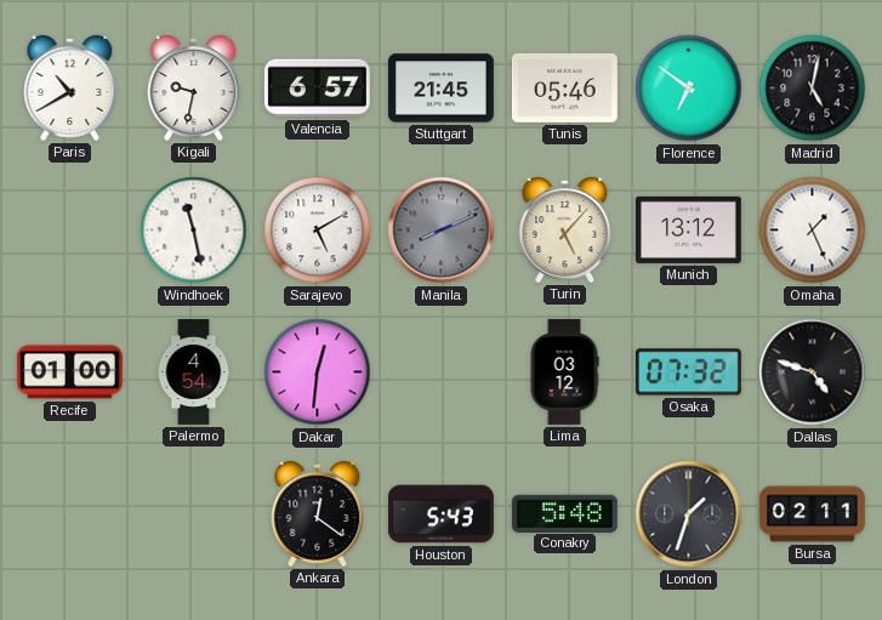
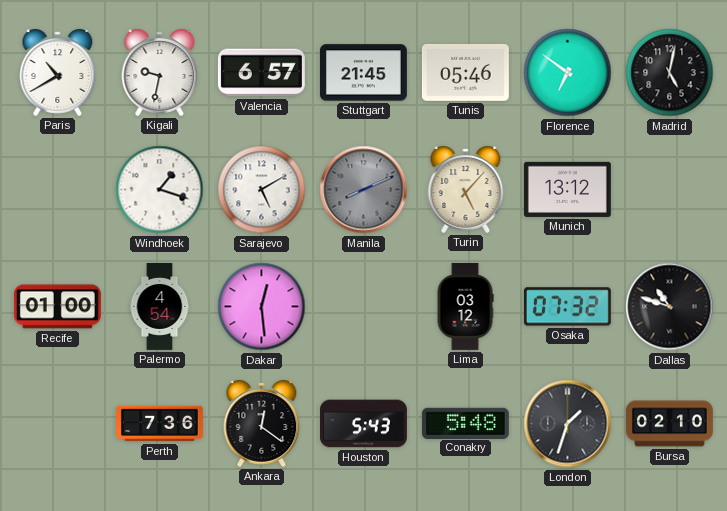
Windhoek: 11:28 -> 1:18
Omaha: 1:26 -> none
Dakar: 12:31 -> 12:29
Dallas: 4:48 -> 10:48
Perth: none -> 7:36
Bursa: 02:11 -> 02:10
